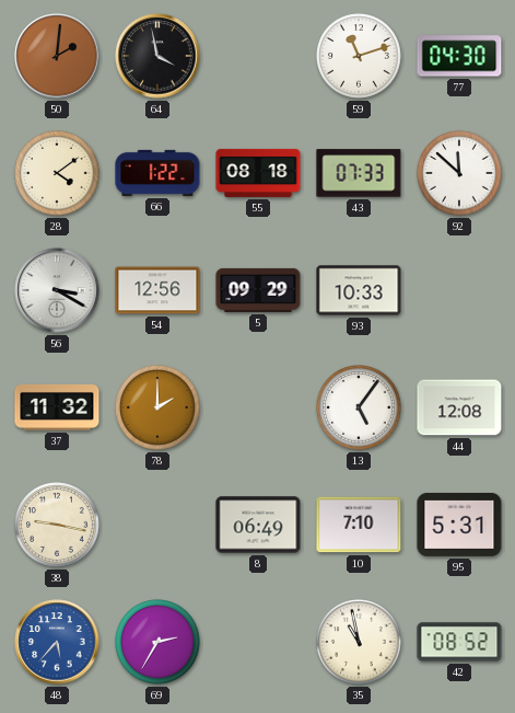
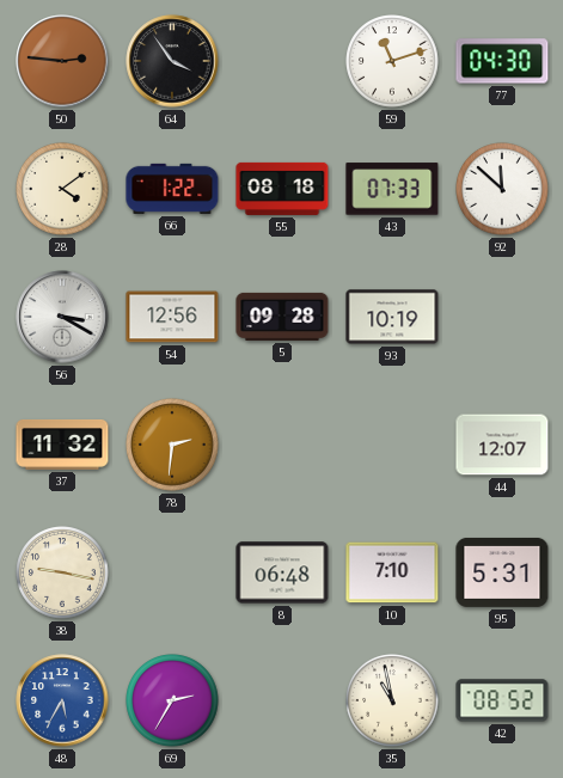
50: 2:01 -> 2:46
64: 3:58 -> 3:54
5: 09:29 -> 09:28
93: 10:33 -> 10:19
78: 2:00 -> 2:31
13: 5:06 -> none
44: 12:08 -> 12:07
8: 06:49 -> 06:48
48: 5:37 -> 5:35
